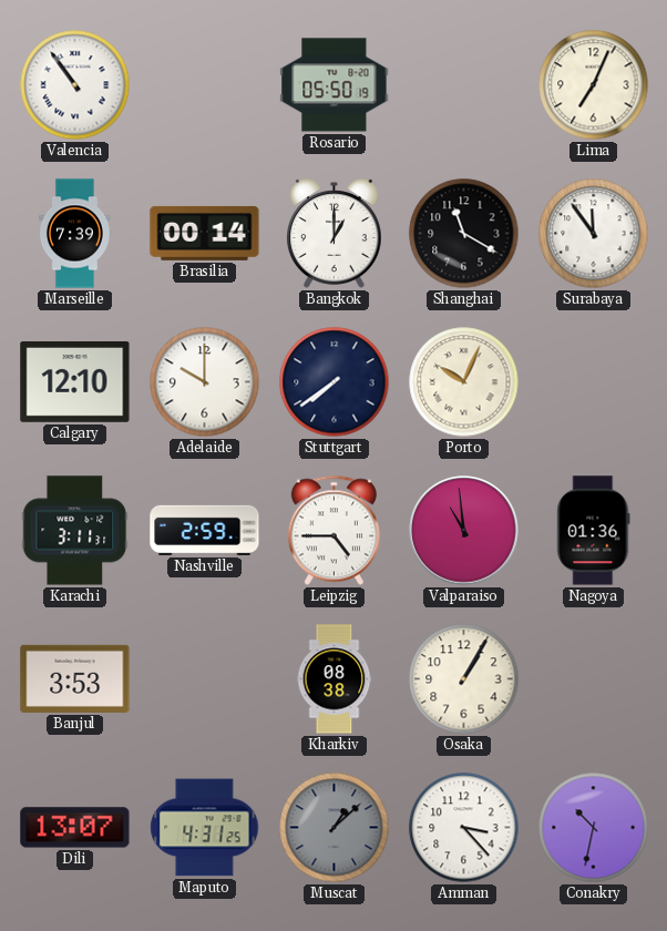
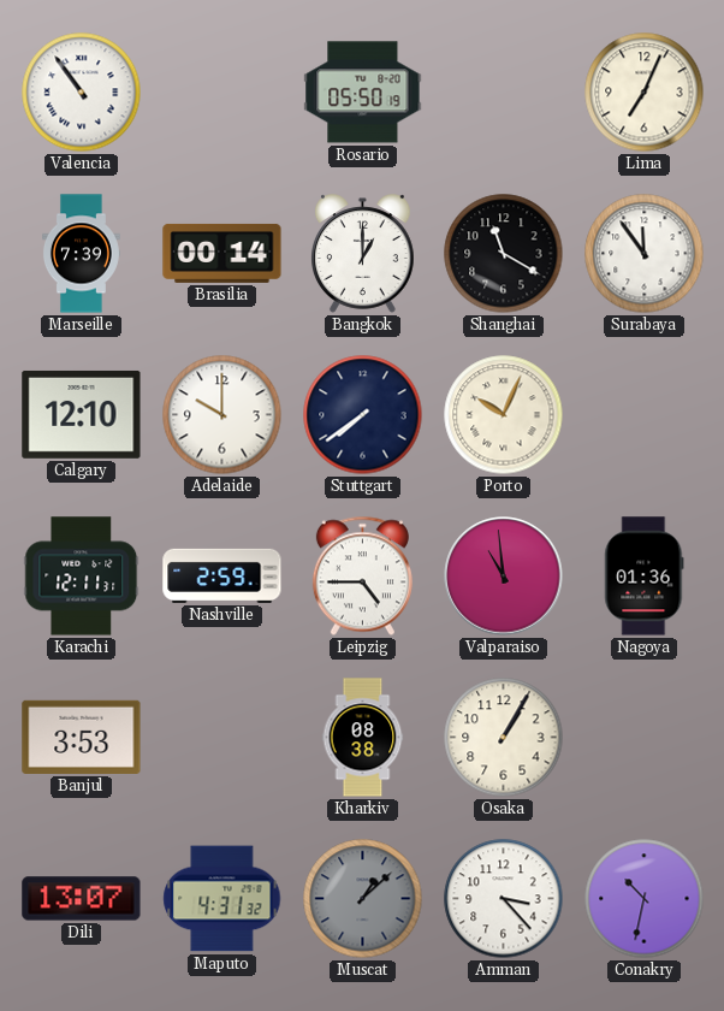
Karachi: 3:11 -> 12:11
Maputo: 4:31:25 -> 4:31:32
